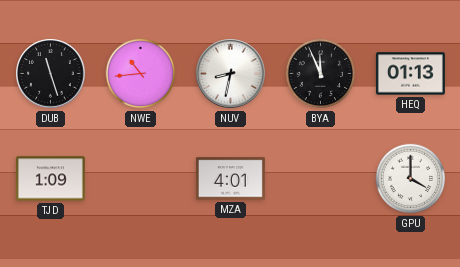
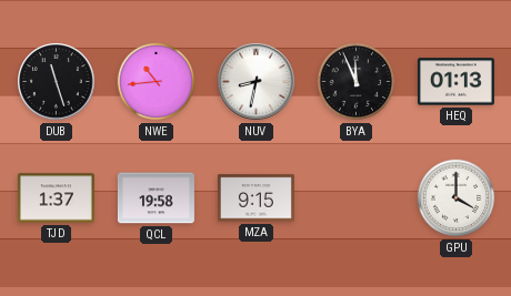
TJD: 1:09 -> 1:37
QCL: none -> 19:58
MZA: 4:01 -> 9:15
